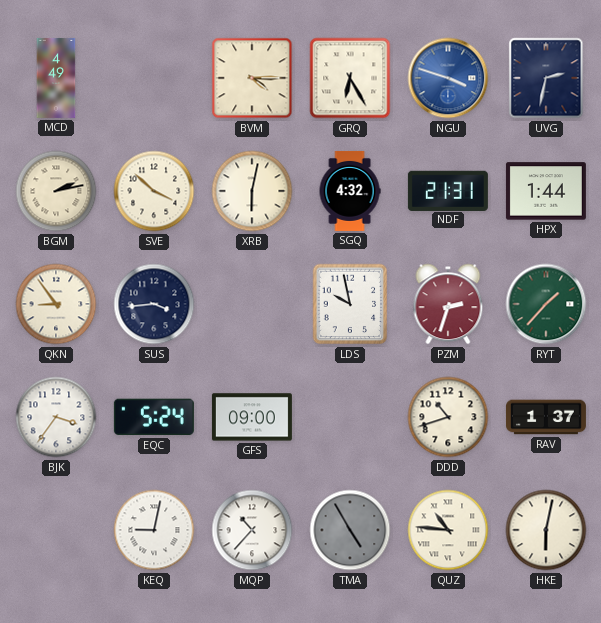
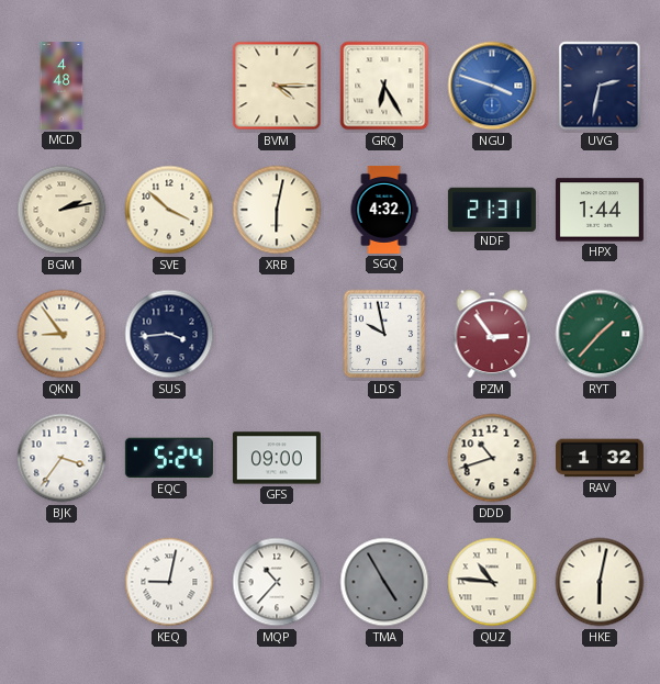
MCD: 4:49 -> 4:48
PZM: 2:33 -> 2:54
RAV: 1:37 -> 1:32
